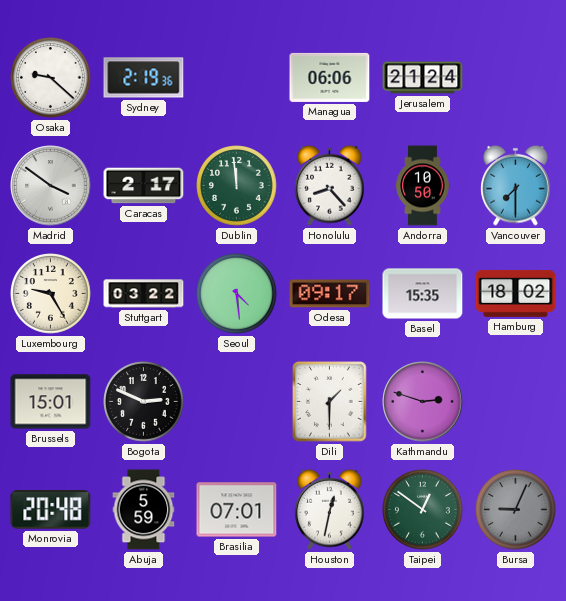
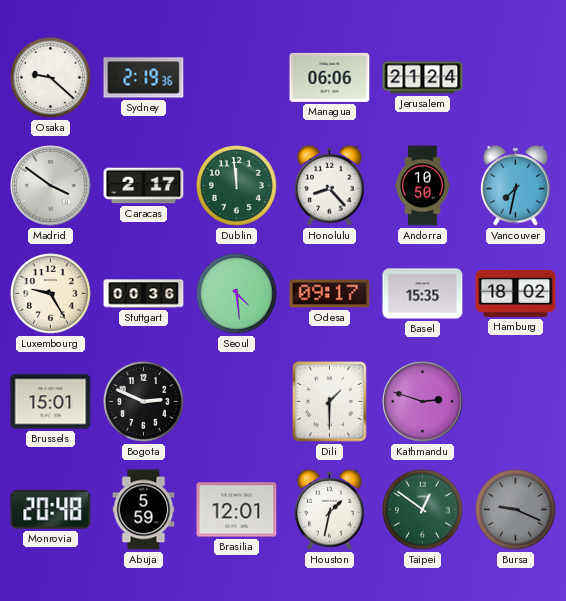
Vancouver: 7:30 -> 7:32
Stuttgart: 03:22 -> 00:36
Brasilia: 07:01 -> 12:01
Houston: 12:32 -> 1:32
Bursa: 9:04 -> 9:19
